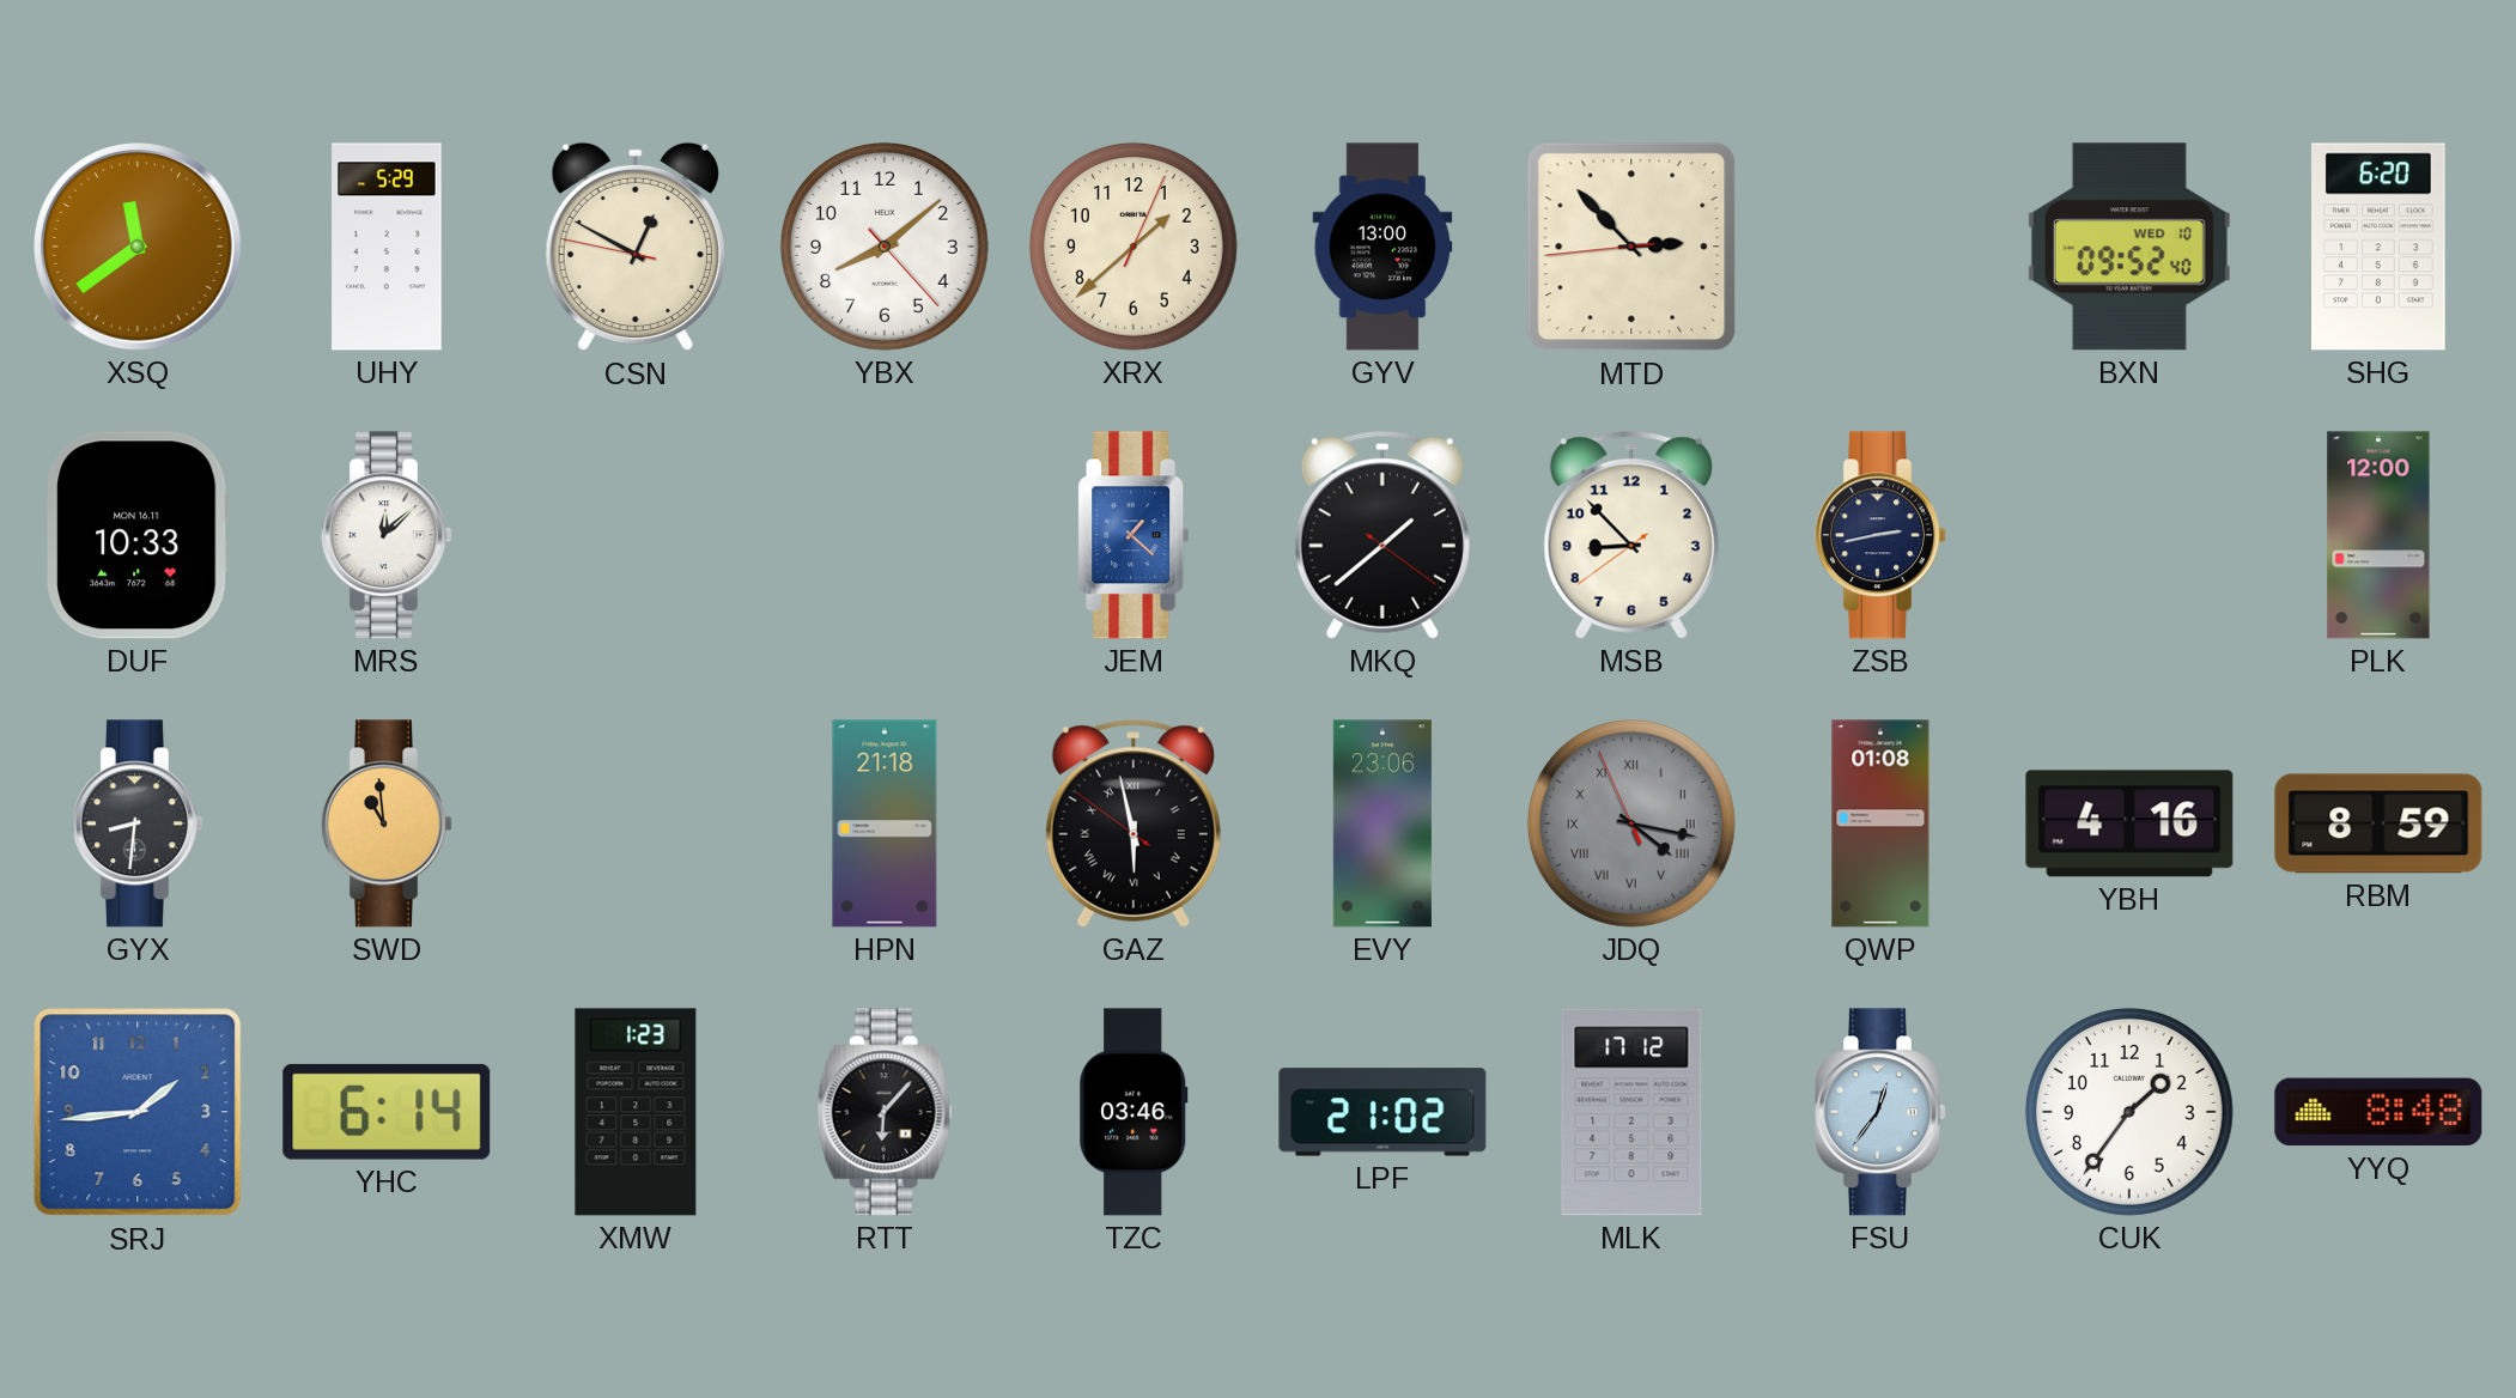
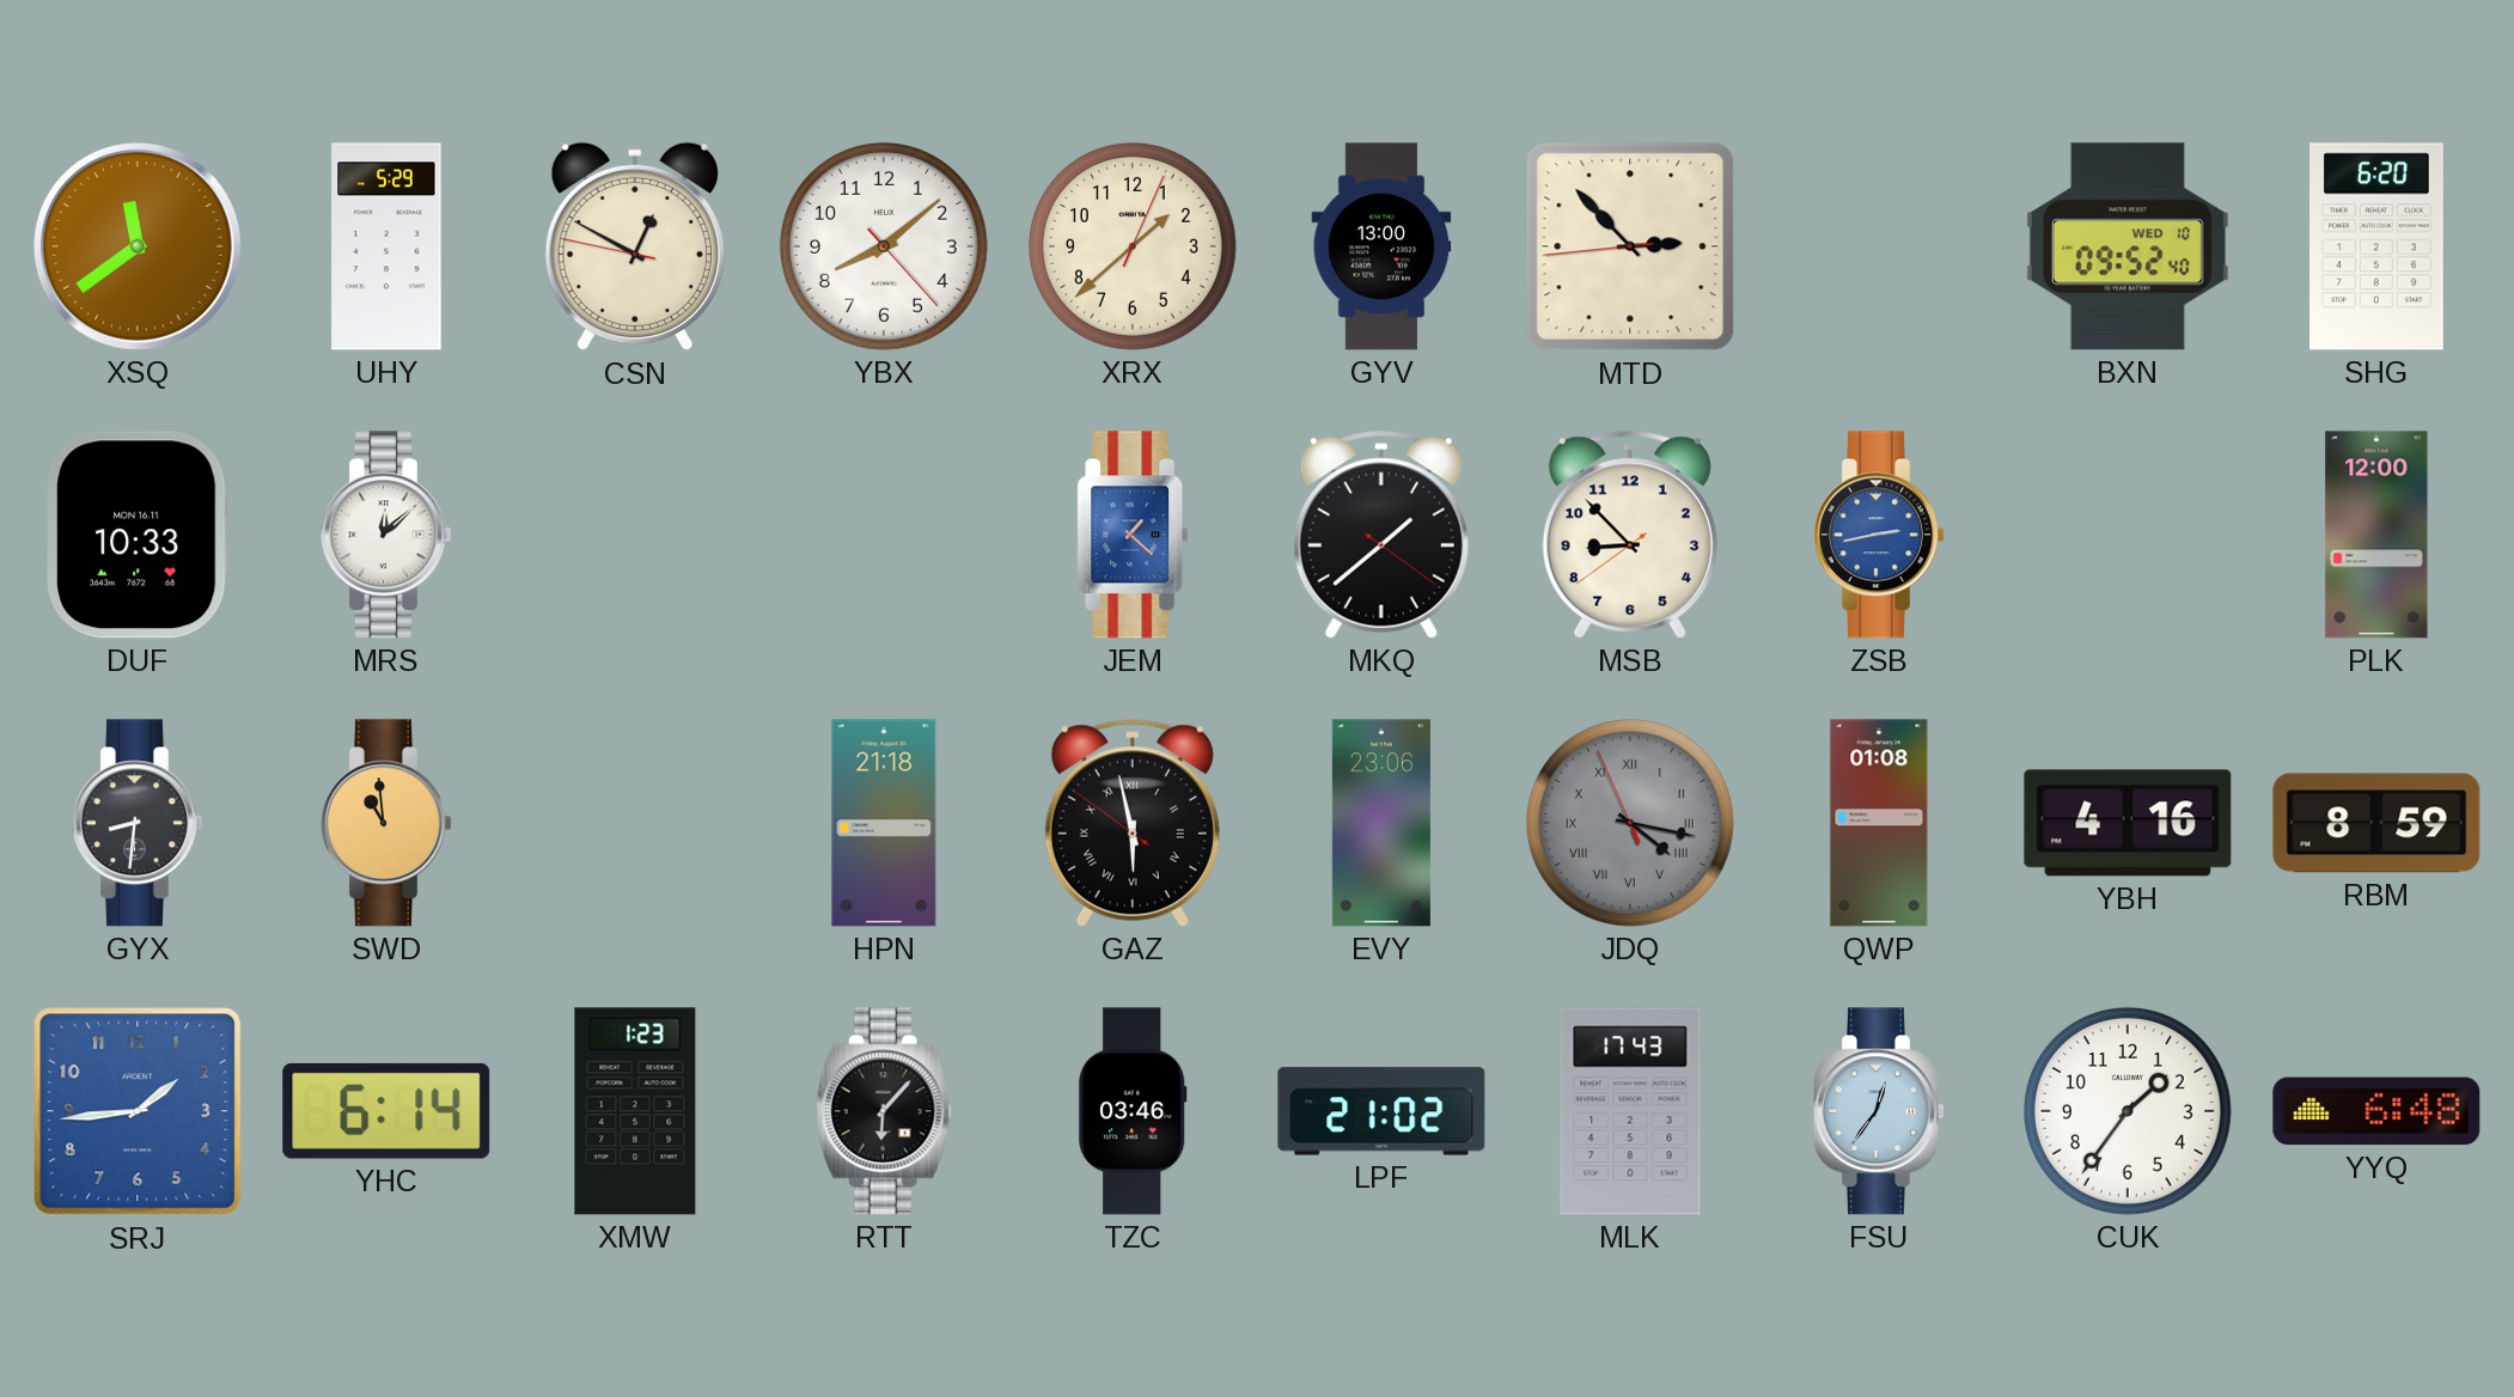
ZSB dial: navy -> blue
MLK: 17:12 -> 17:43
YYQ: 8:48 -> 6:48
